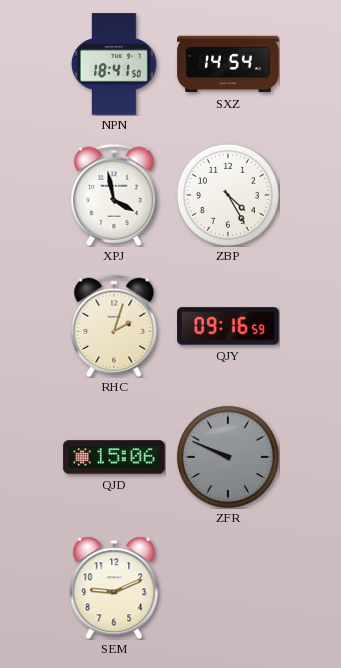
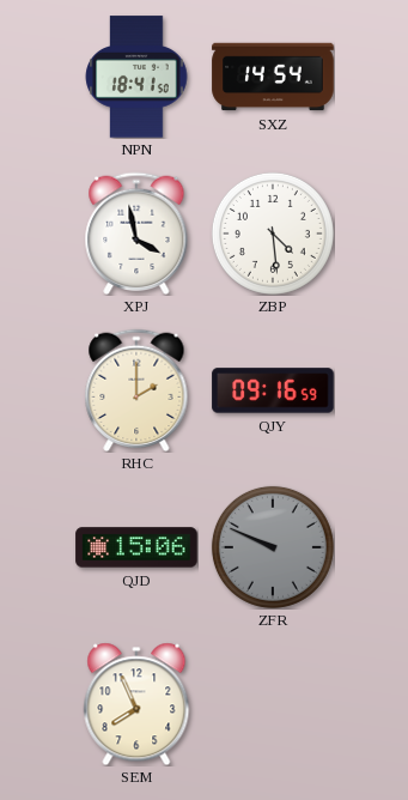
ZBP: 4:25 -> 4:29
RHC: 2:03 -> 2:00
SEM: 9:11 -> 7:56
